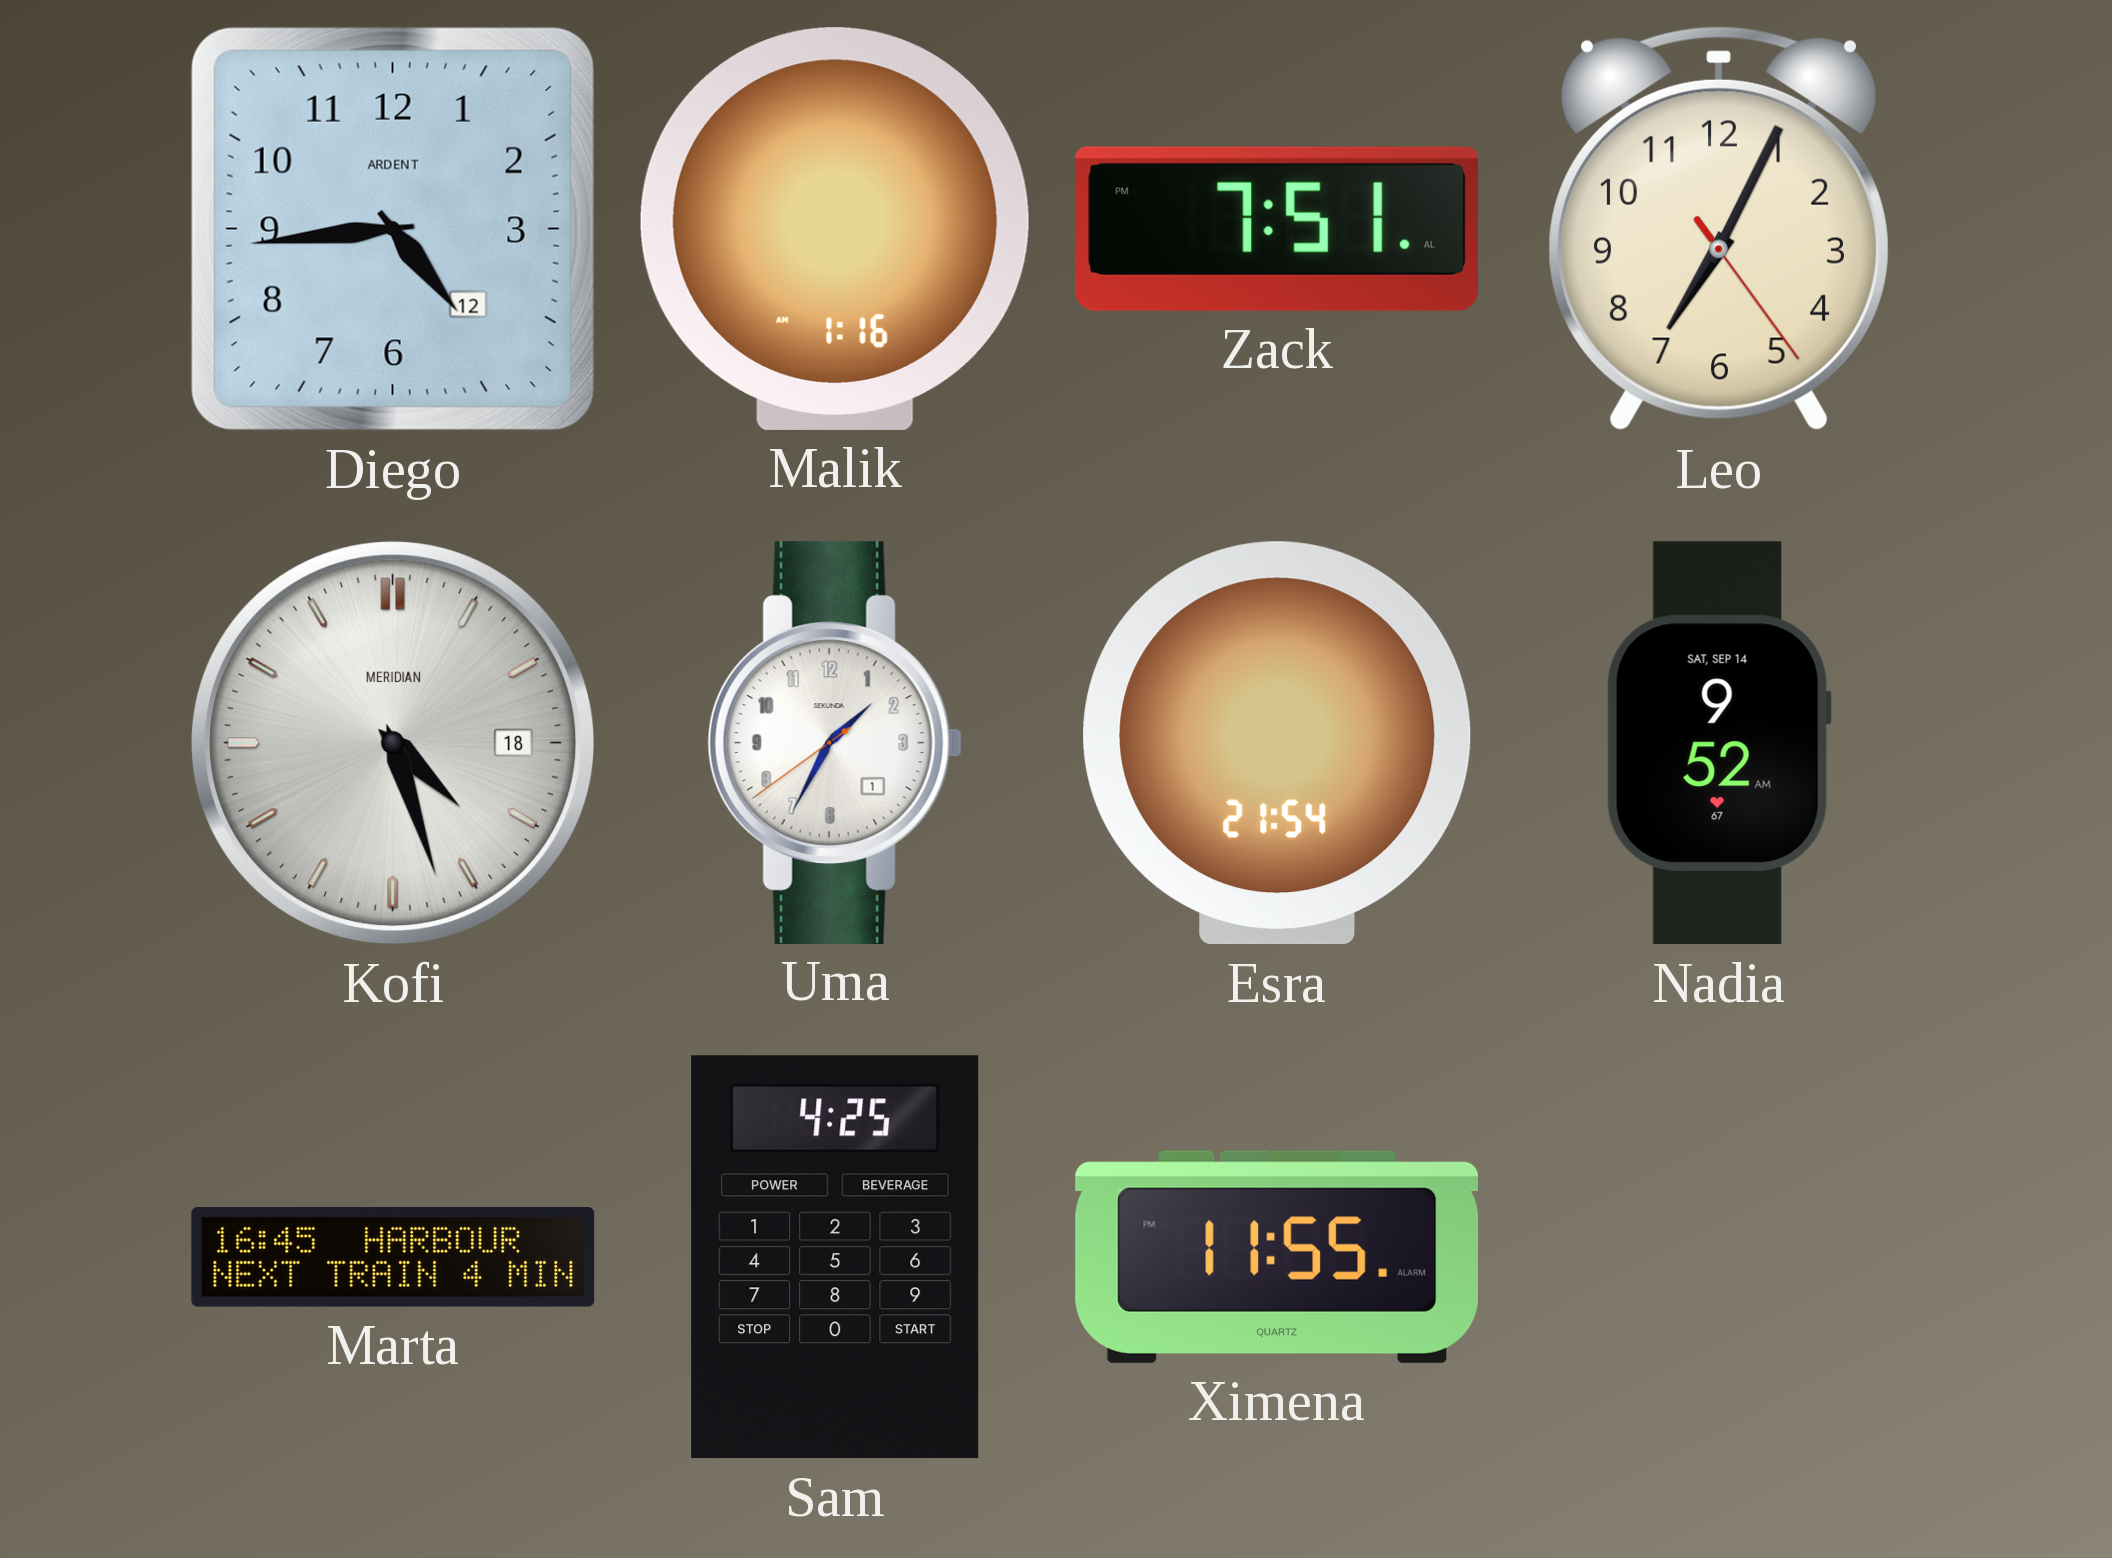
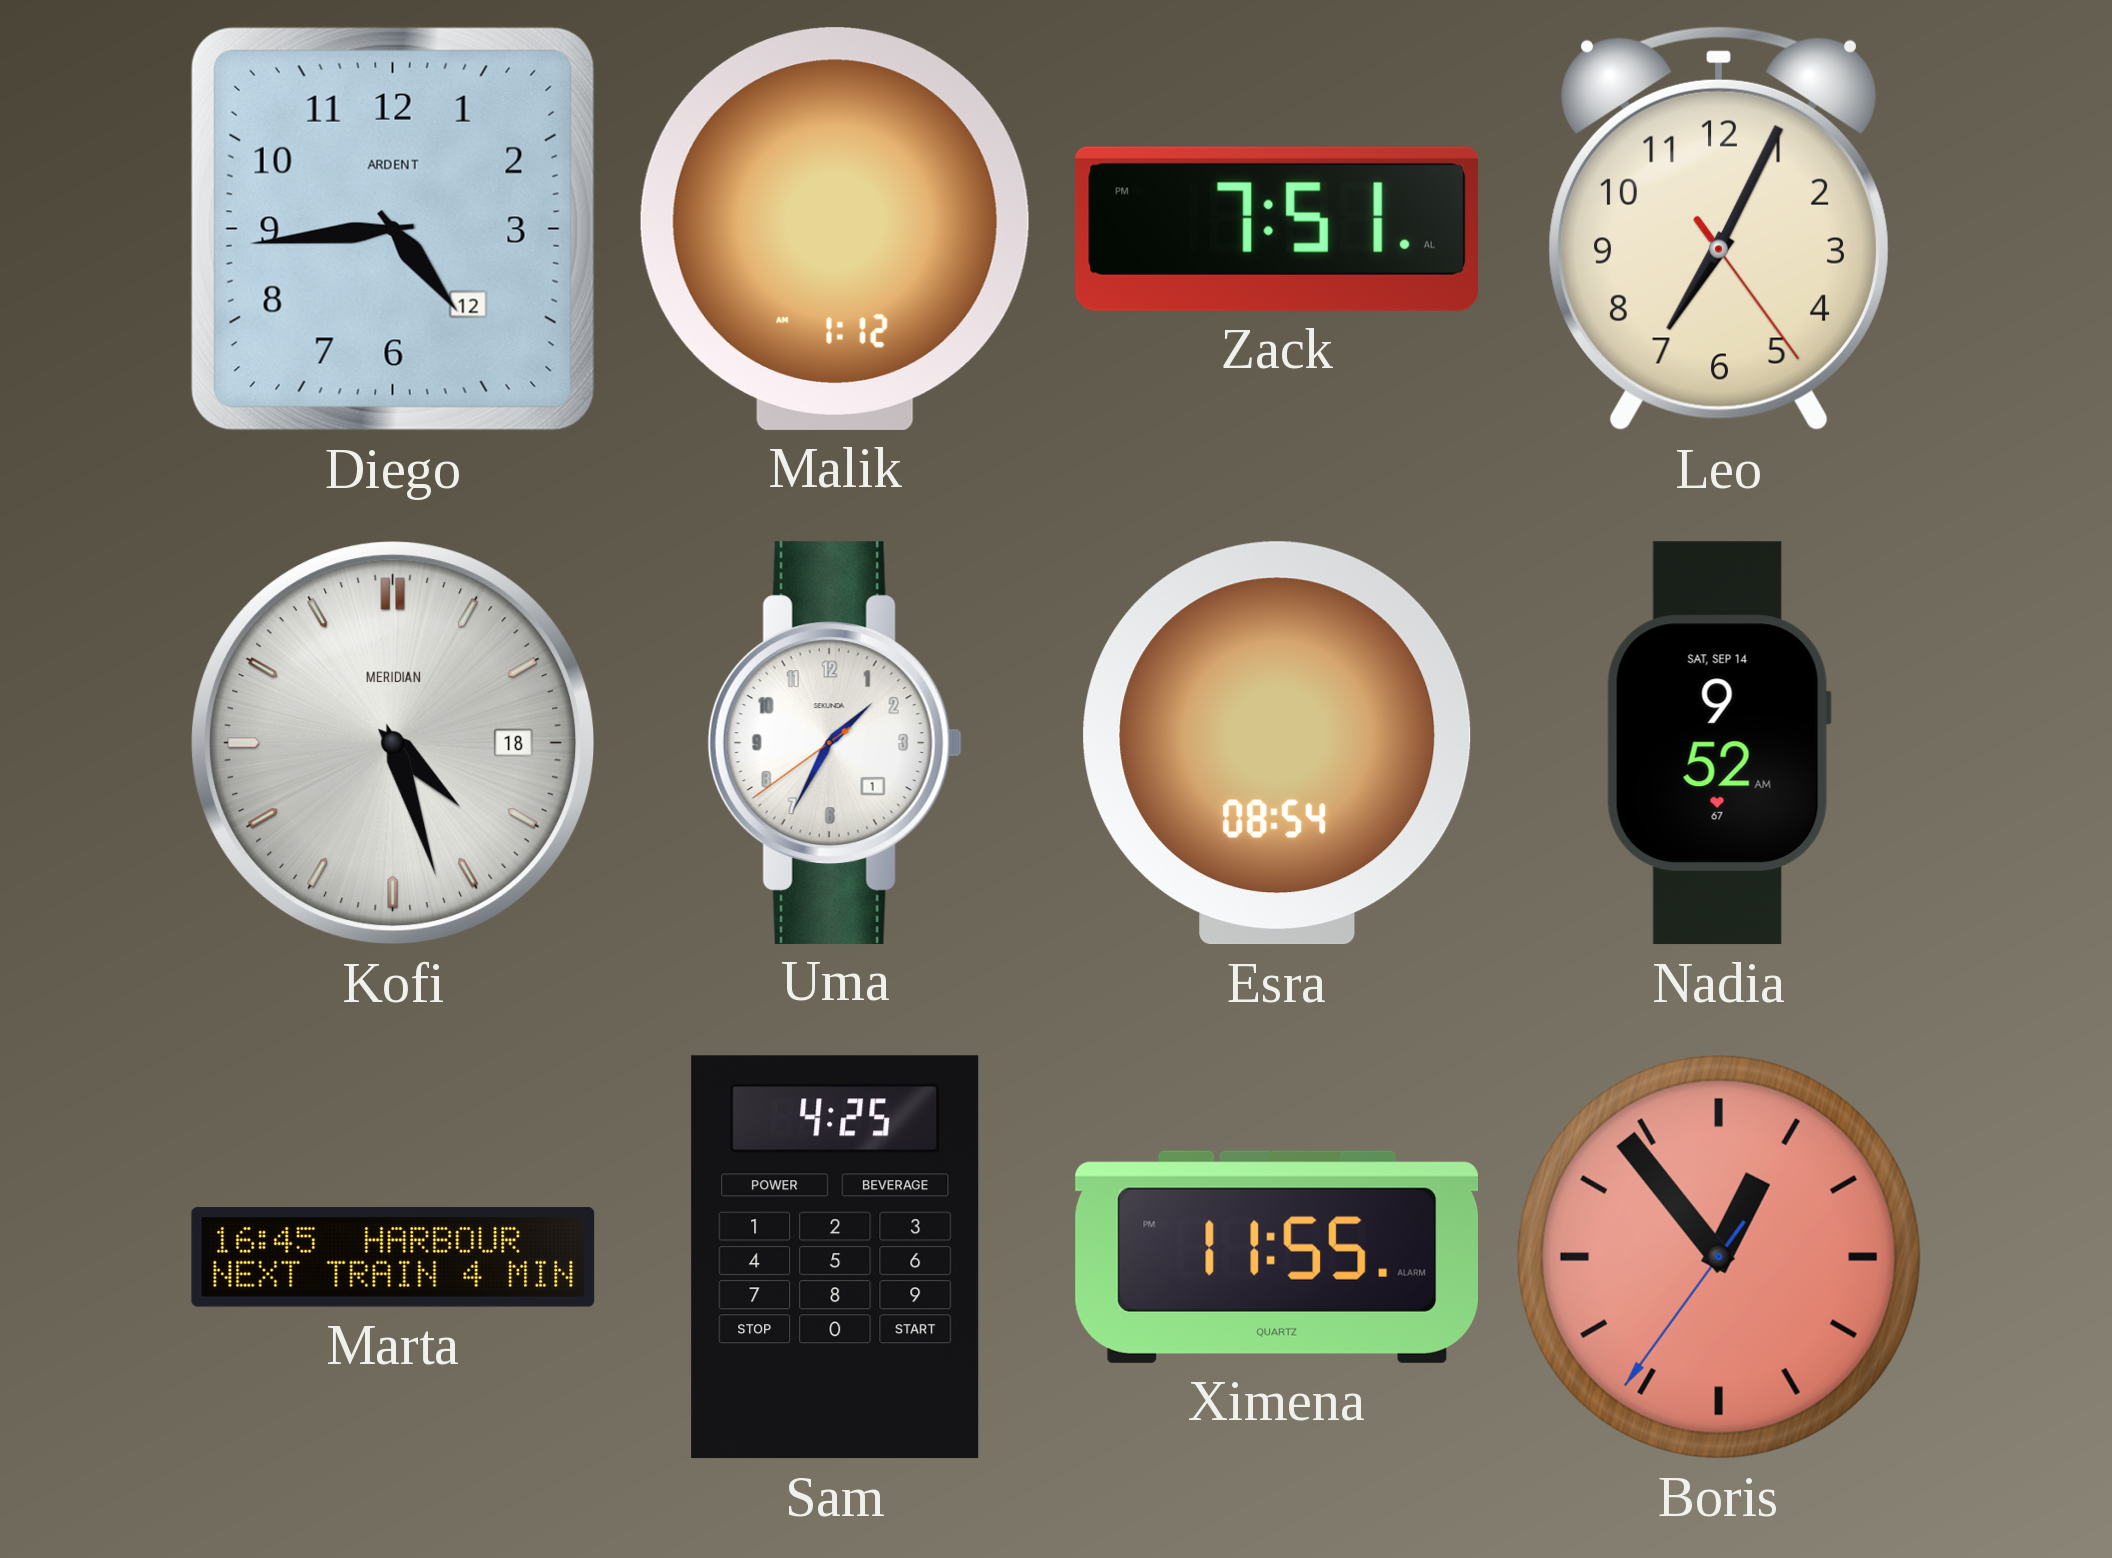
Malik: 1:16 -> 1:12
Esra: 21:54 -> 08:54
Boris: none -> 12:53
